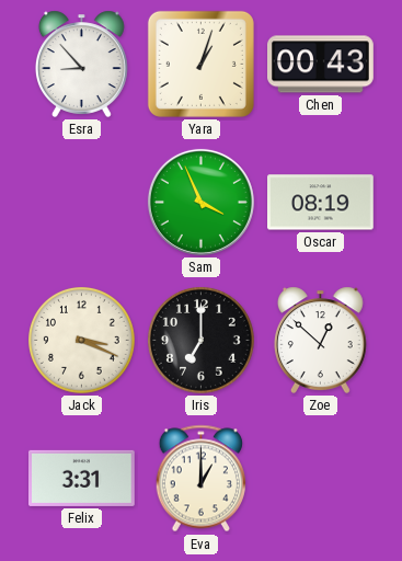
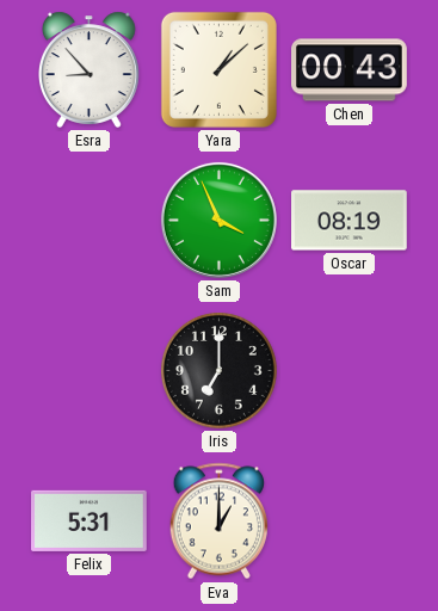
Yara: 1:03 -> 1:08
Jack: 3:19 -> none
Zoe: 12:52 -> none
Felix: 3:31 -> 5:31
